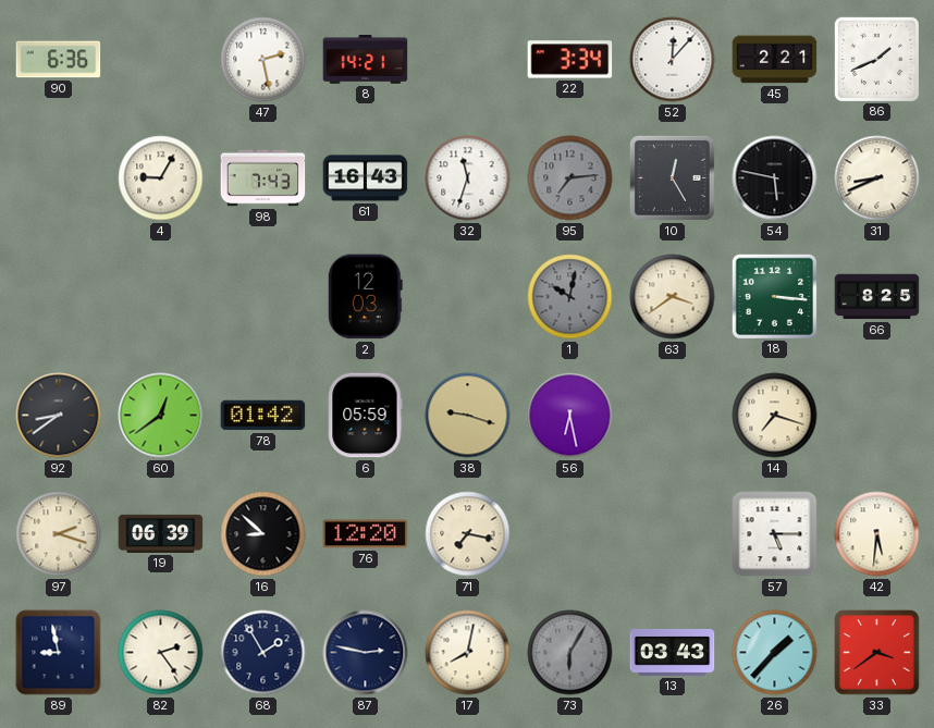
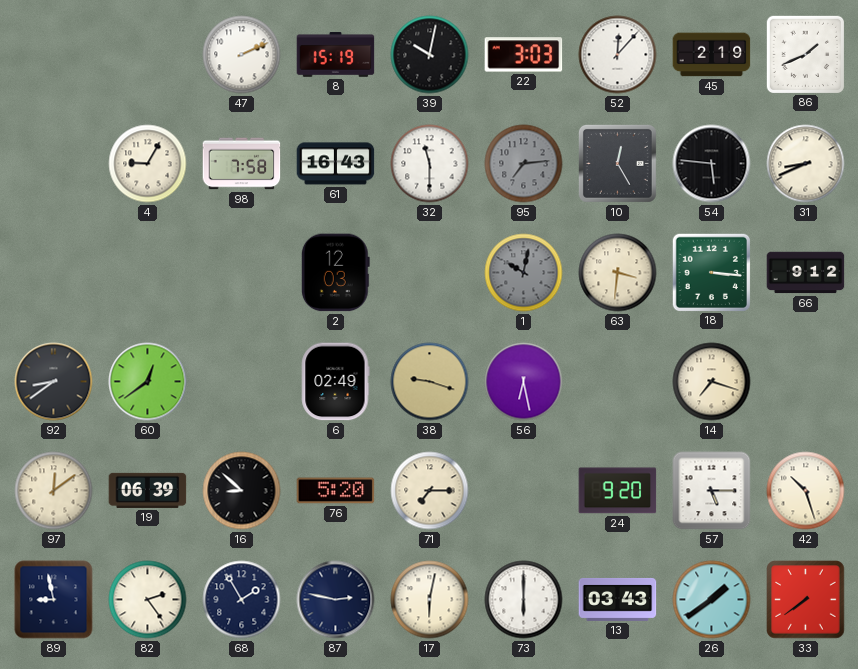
90: 6:36 -> none
47: 2:28 -> 2:11
8: 14:21 -> 15:19
39: none -> 10:02
22: 3:34 -> 3:03
45: 2:21 -> 2:19
98: 7:43 -> 7:58
32: 11:33 -> 11:30
54: 5:47 -> 5:46
63: 3:39 -> 3:31
66: 8:25 -> 9:12
78: 01:42 -> none
6: 05:59 -> 02:49
97: 2:18 -> 12:09
76: 12:20 -> 5:20
71: 7:17 -> 7:15
24: none -> 9:20
42: 5:31 -> 10:27
17: 8:02 -> 6:02
73: 6:05 -> 6:00
73 dial: grey -> white
26: 1:37 -> 1:39
33: 3:39 -> 7:39
